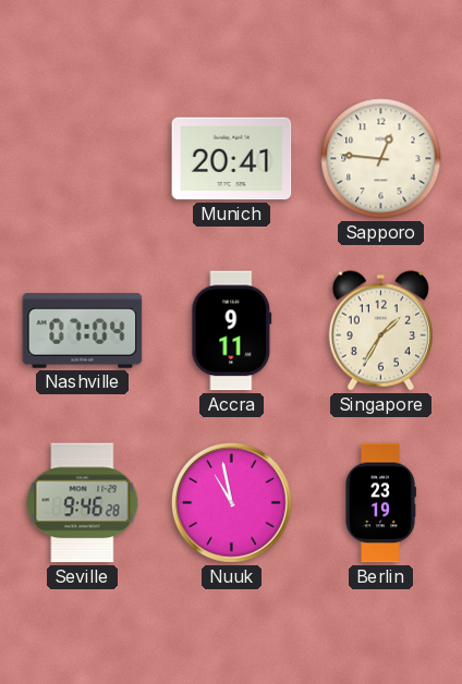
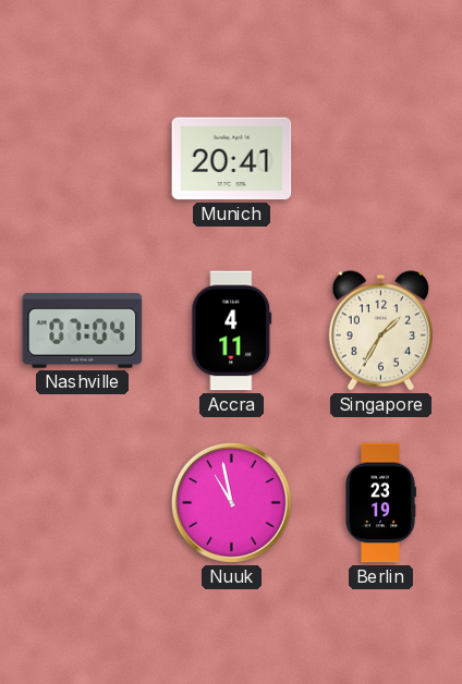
Sapporo: 12:46 -> none
Accra: 9:11 -> 4:11
Seville: 9:46 -> none
